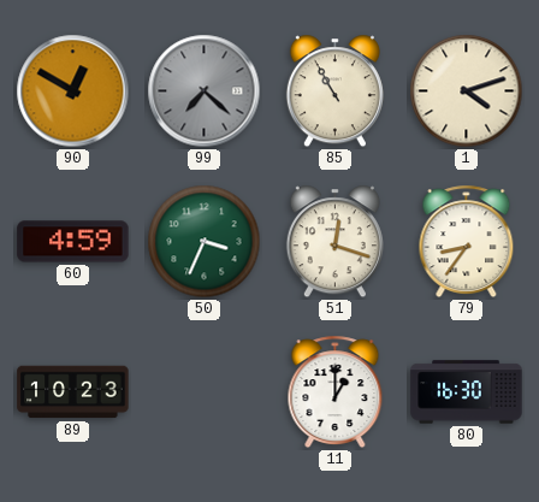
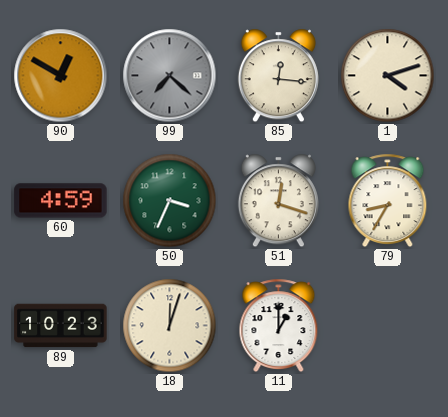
85: 10:55 -> 12:16
79: 8:36 -> 8:35
18: none -> 12:03
80: 16:30 -> none
